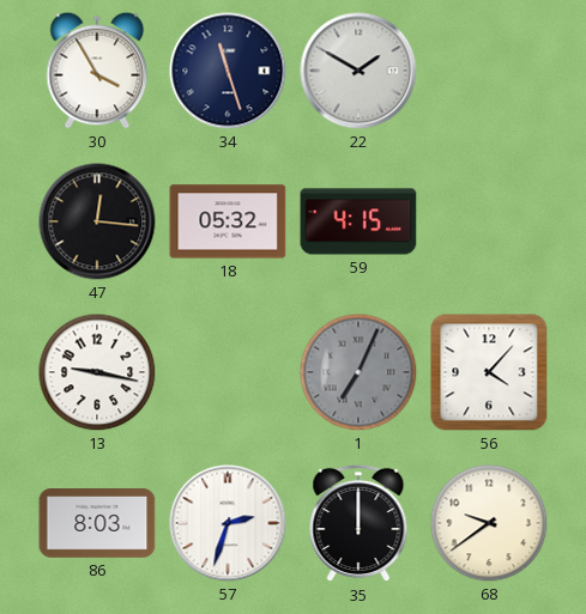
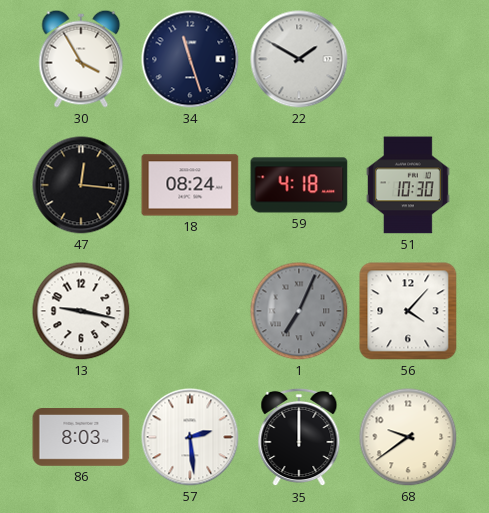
18: 05:32 -> 08:24
59: 4:15 -> 4:18
51: none -> 10:30
57: 2:33 -> 2:29
